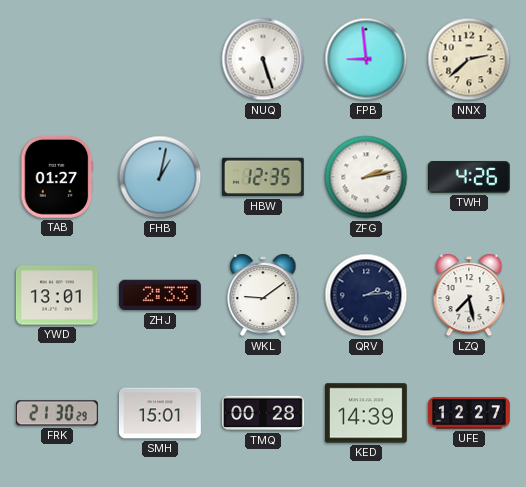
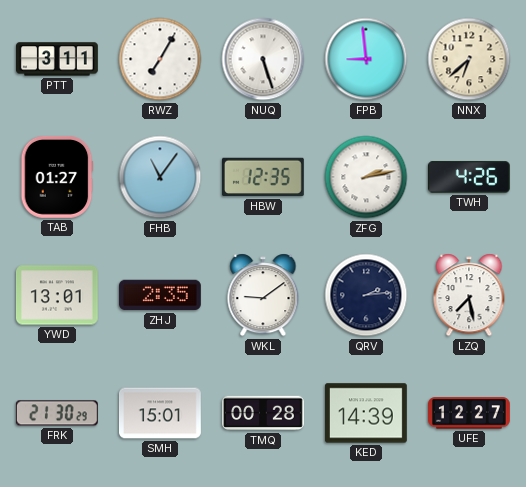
PTT: none -> 3:11
RWZ: none -> 7:05
NNX: 2:38 -> 6:38
FHB: 1:02 -> 11:06
ZHJ: 2:33 -> 2:35
